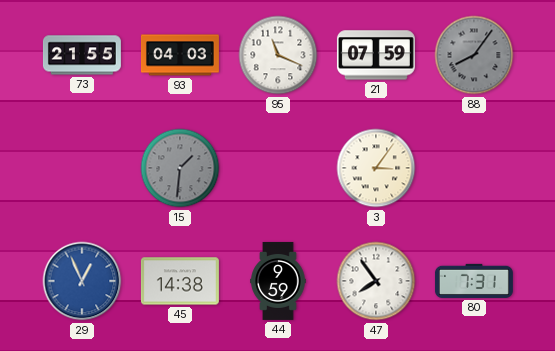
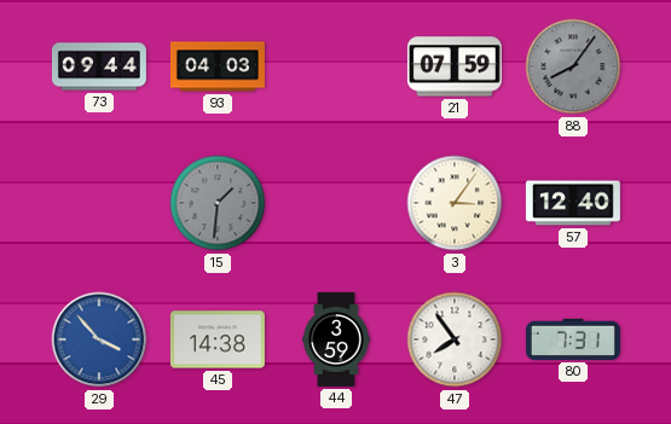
73: 21:55 -> 09:44
95: 11:19 -> none
57: none -> 12:40
29: 12:56 -> 3:53
44: 9:59 -> 3:59
